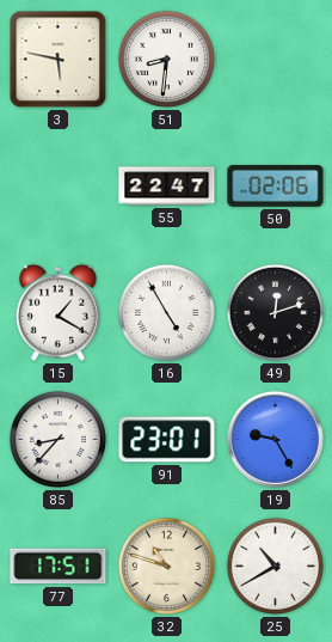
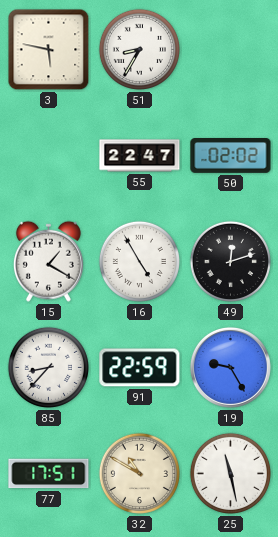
51: 8:31 -> 8:35
50: 02:06 -> 02:02
91: 23:01 -> 22:59
32: 10:48 -> 10:50
25: 10:40 -> 11:28
